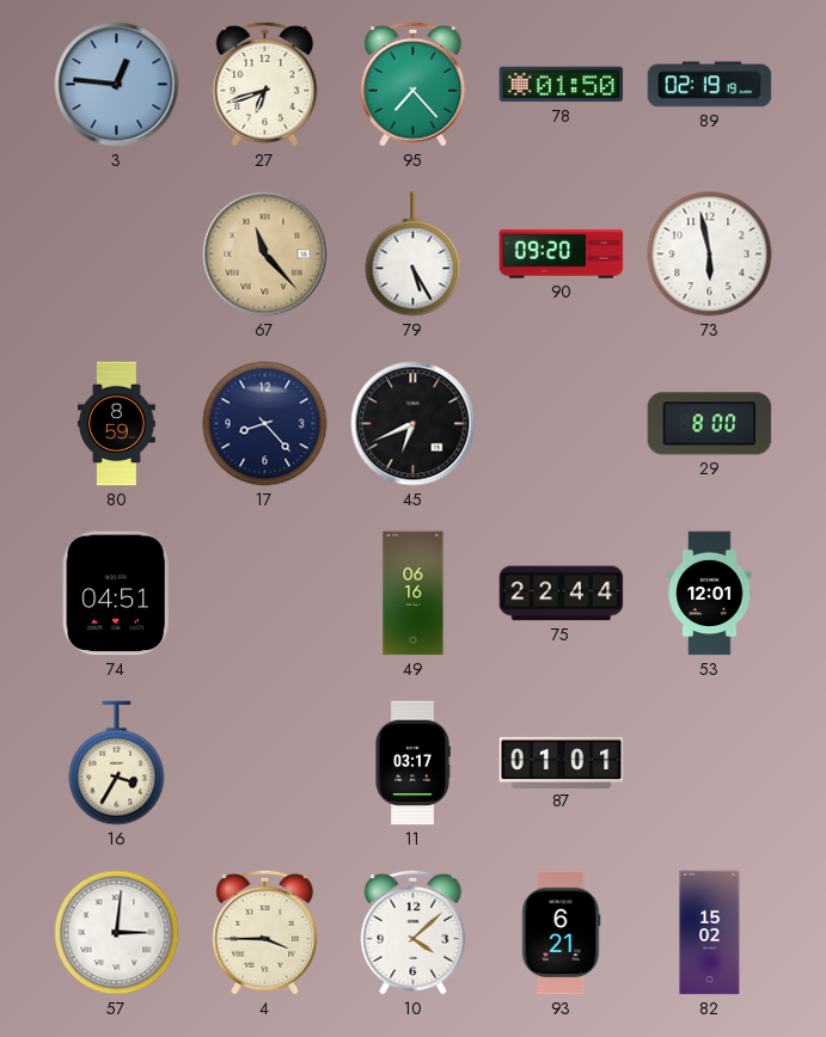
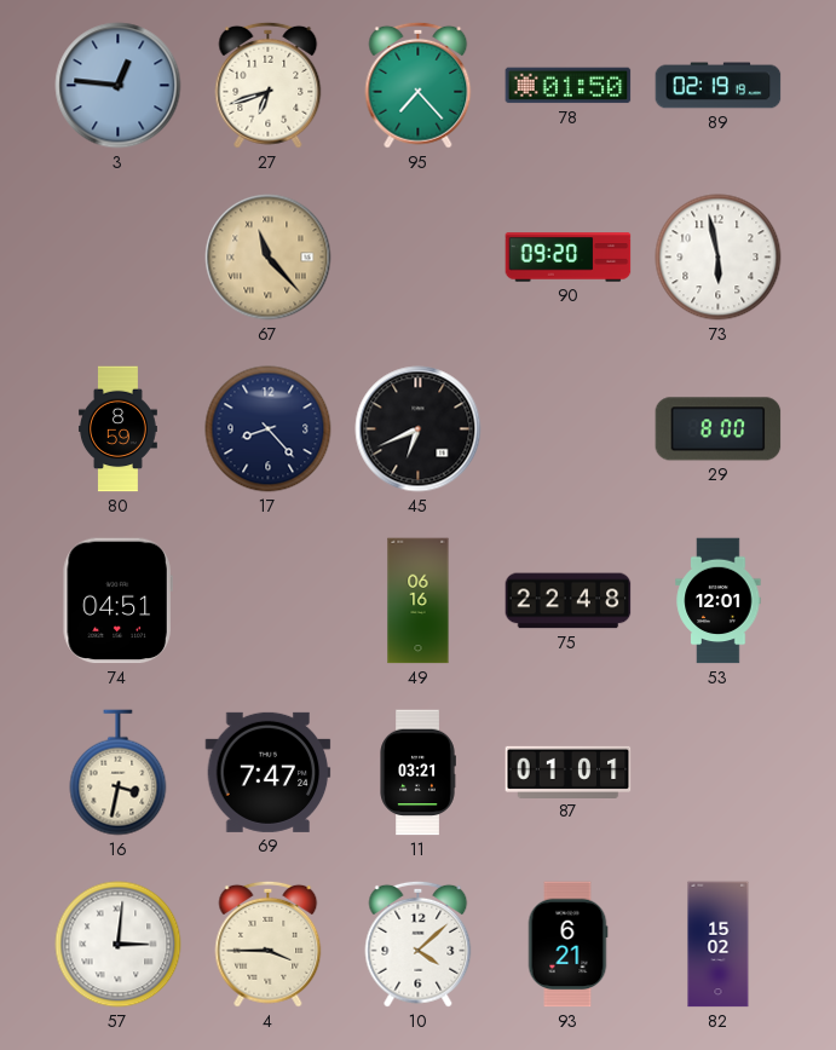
79: 5:25 -> none
75: 22:44 -> 22:48
16: 3:35 -> 3:32
69: none -> 7:47
11: 03:17 -> 03:21
